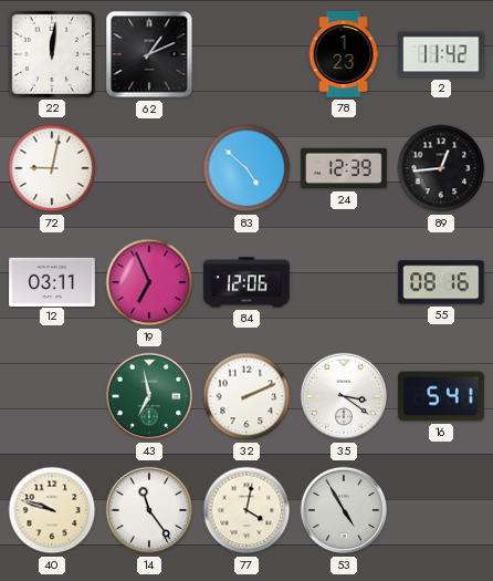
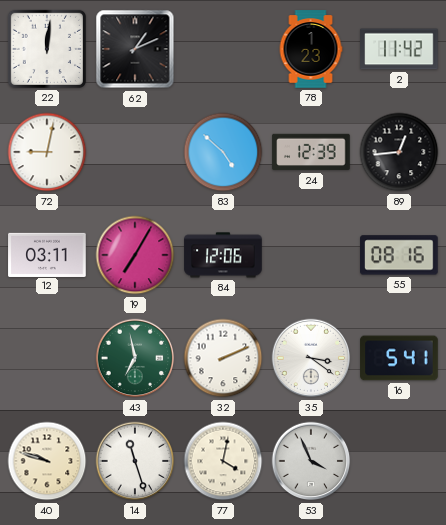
19: 6:56 -> 7:05
14: 11:24 -> 11:27
53: 4:55 -> 3:56
